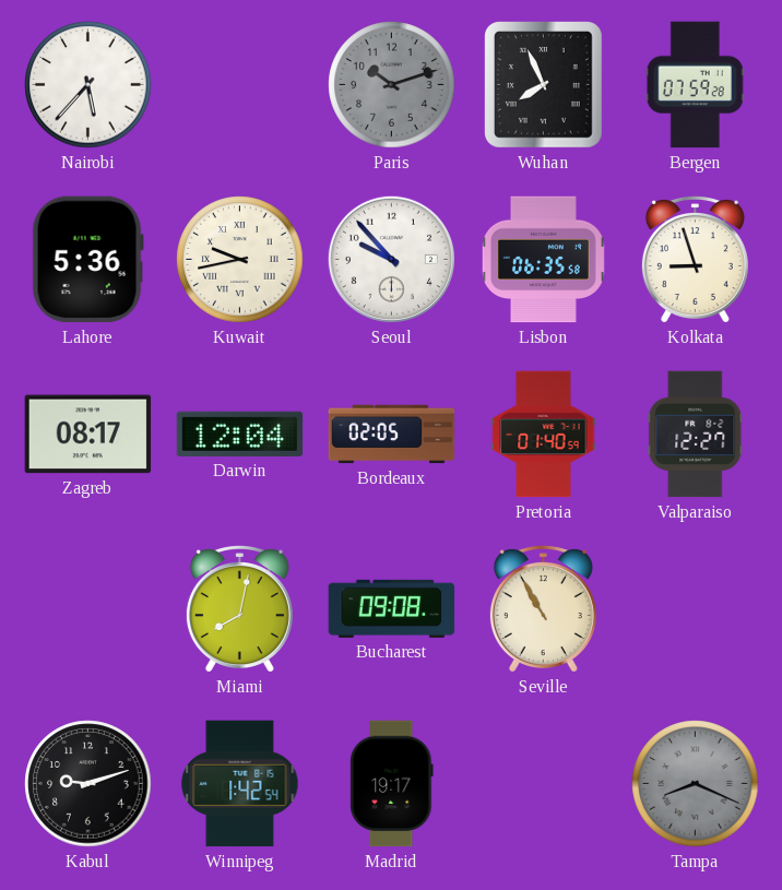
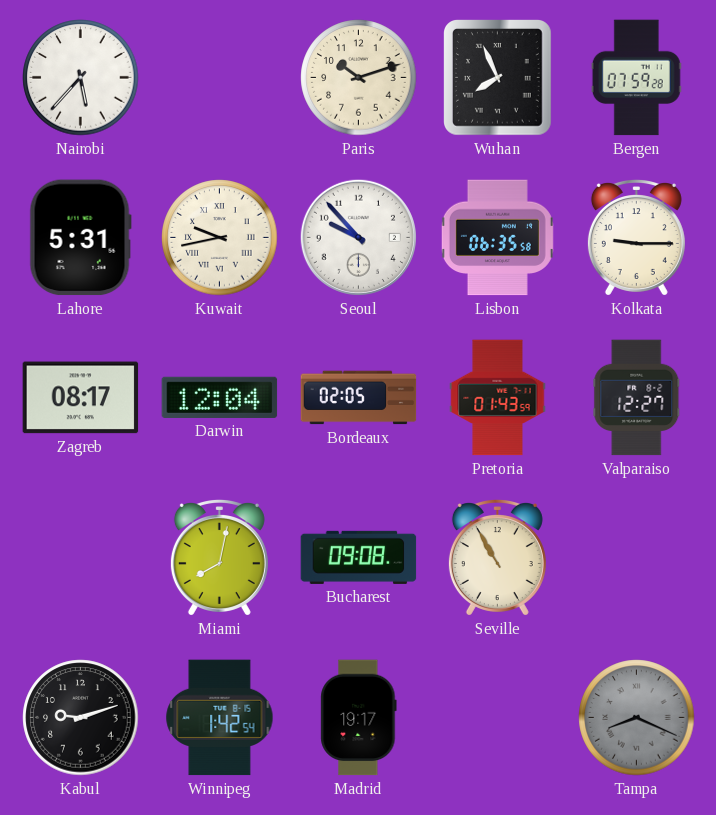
Paris dial: grey -> cream
Lahore: 5:36 -> 5:31
Kolkata: 8:57 -> 9:15
Pretoria: 01:40 -> 01:43
